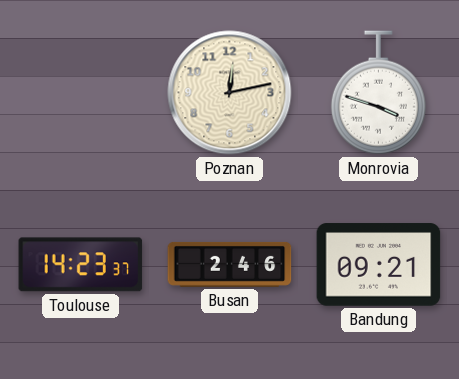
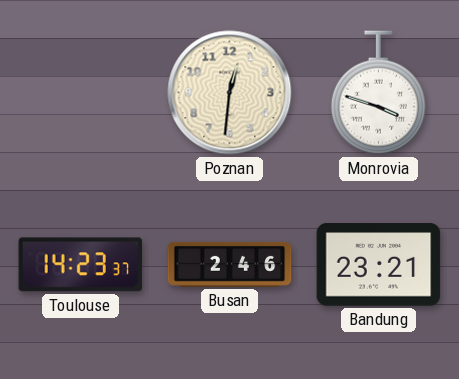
Poznan: 12:13 -> 12:31
Bandung: 09:21 -> 23:21
